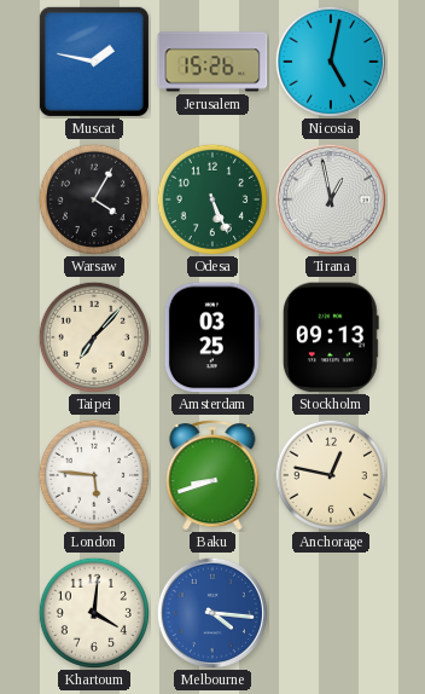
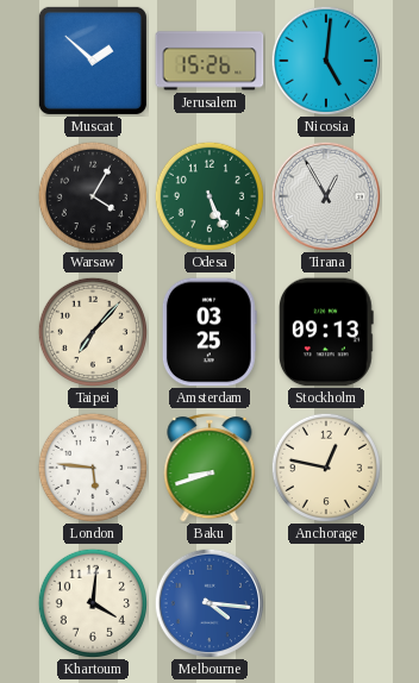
Muscat: 1:47 -> 1:52
Nicosia: 5:02 -> 5:01
Tirana: 12:58 -> 12:55
